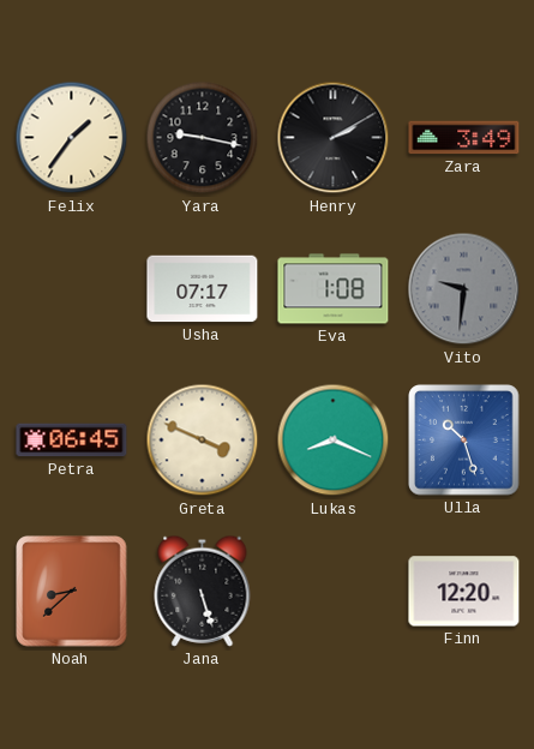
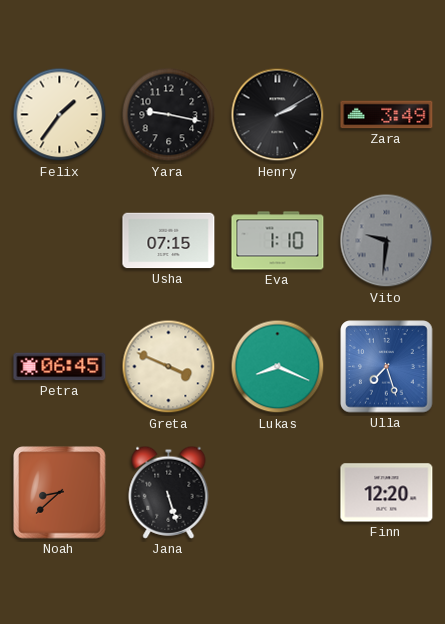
Usha: 07:17 -> 07:15
Eva: 1:08 -> 1:10
Ulla: 10:27 -> 7:27
